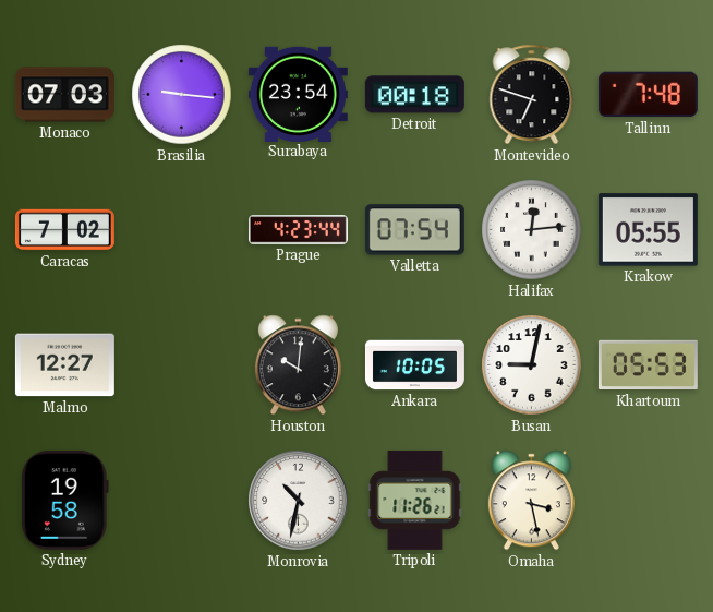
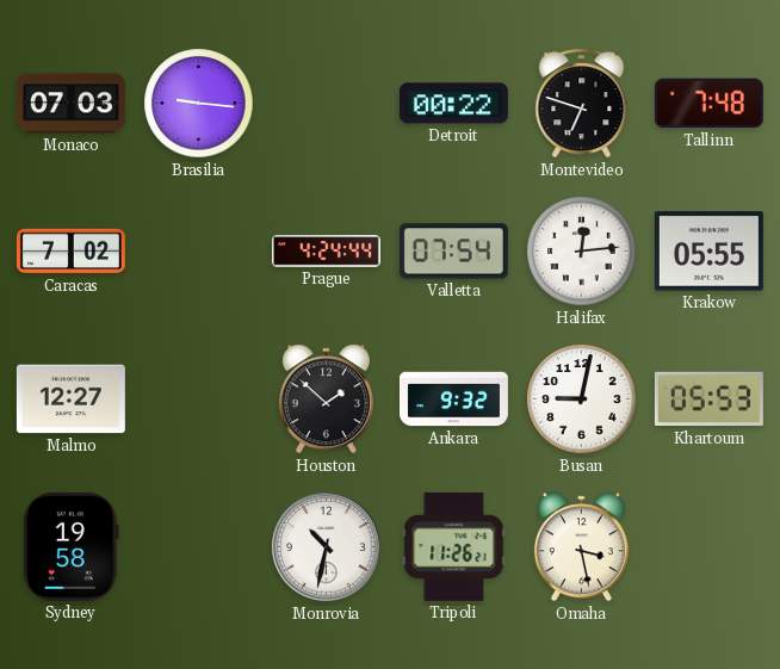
Surabaya: 23:54 -> none
Detroit: 00:18 -> 00:22
Prague: 4:23 -> 4:24
Houston: 10:01 -> 1:52
Ankara: 10:05 -> 9:32
